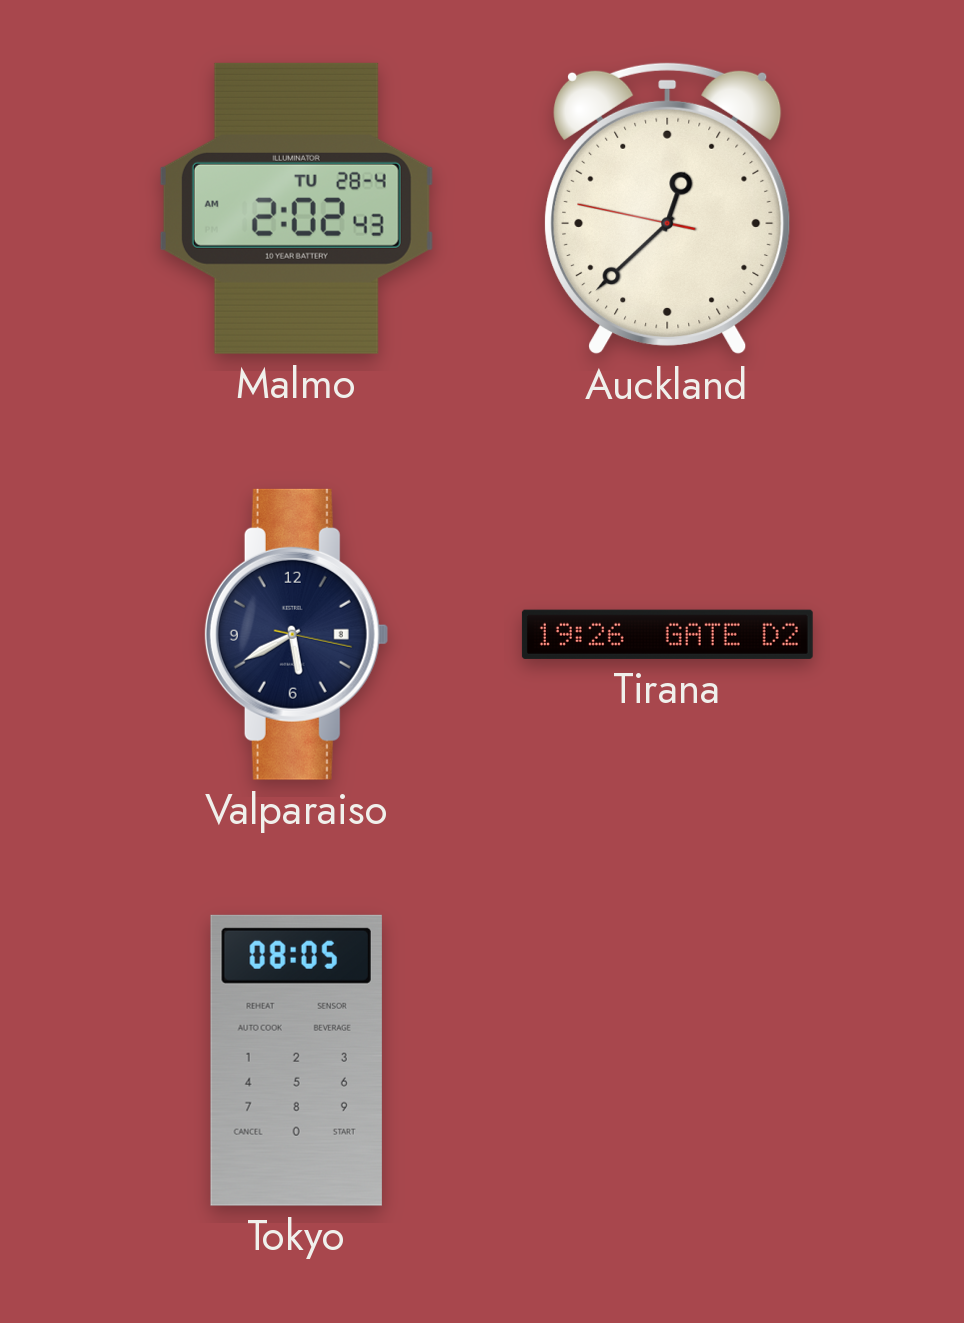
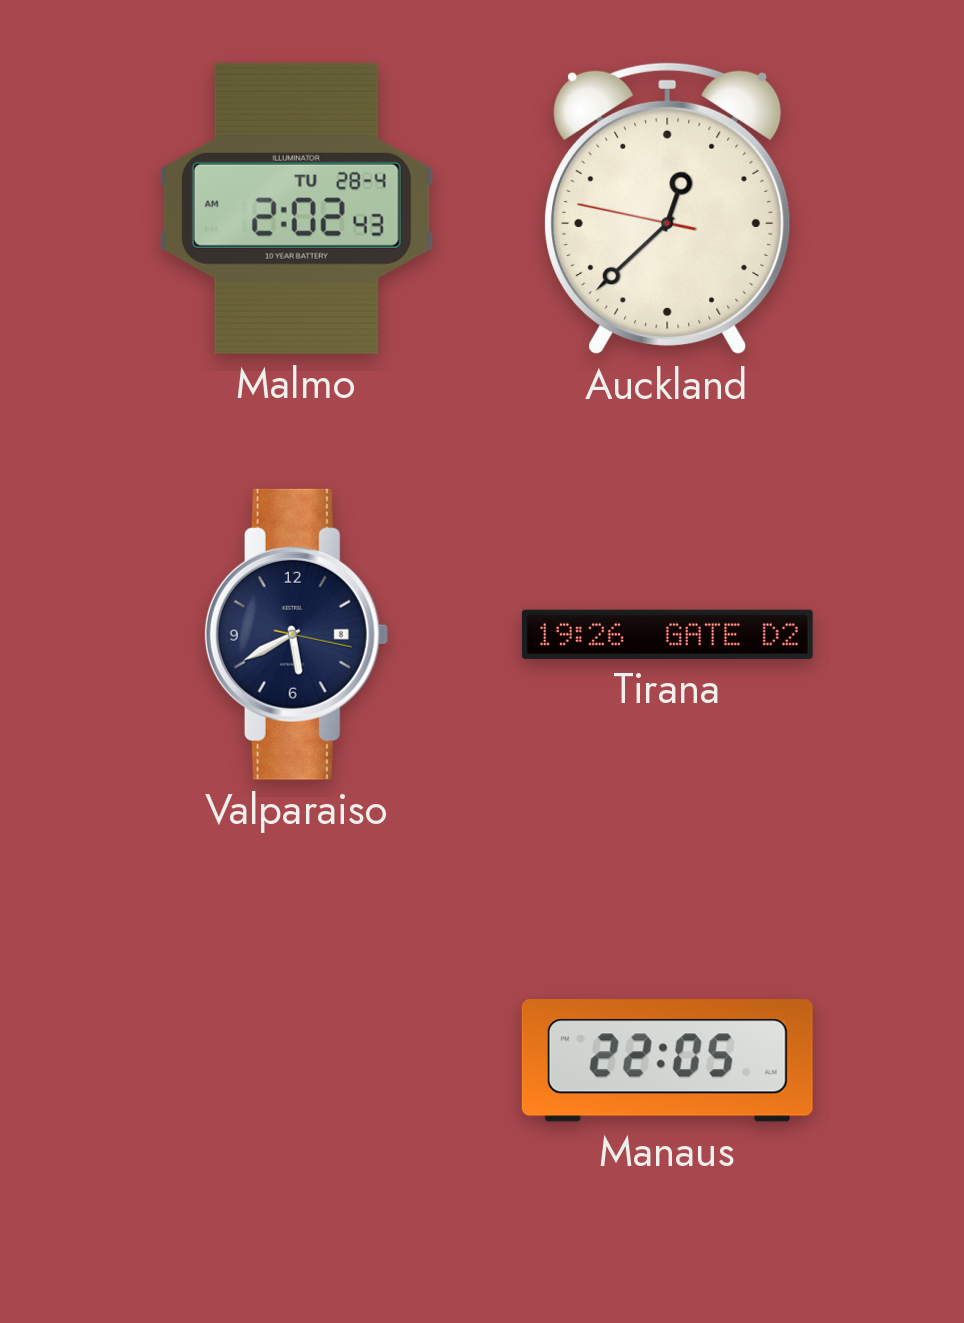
Tokyo: 08:05 -> none
Manaus: none -> 22:05
